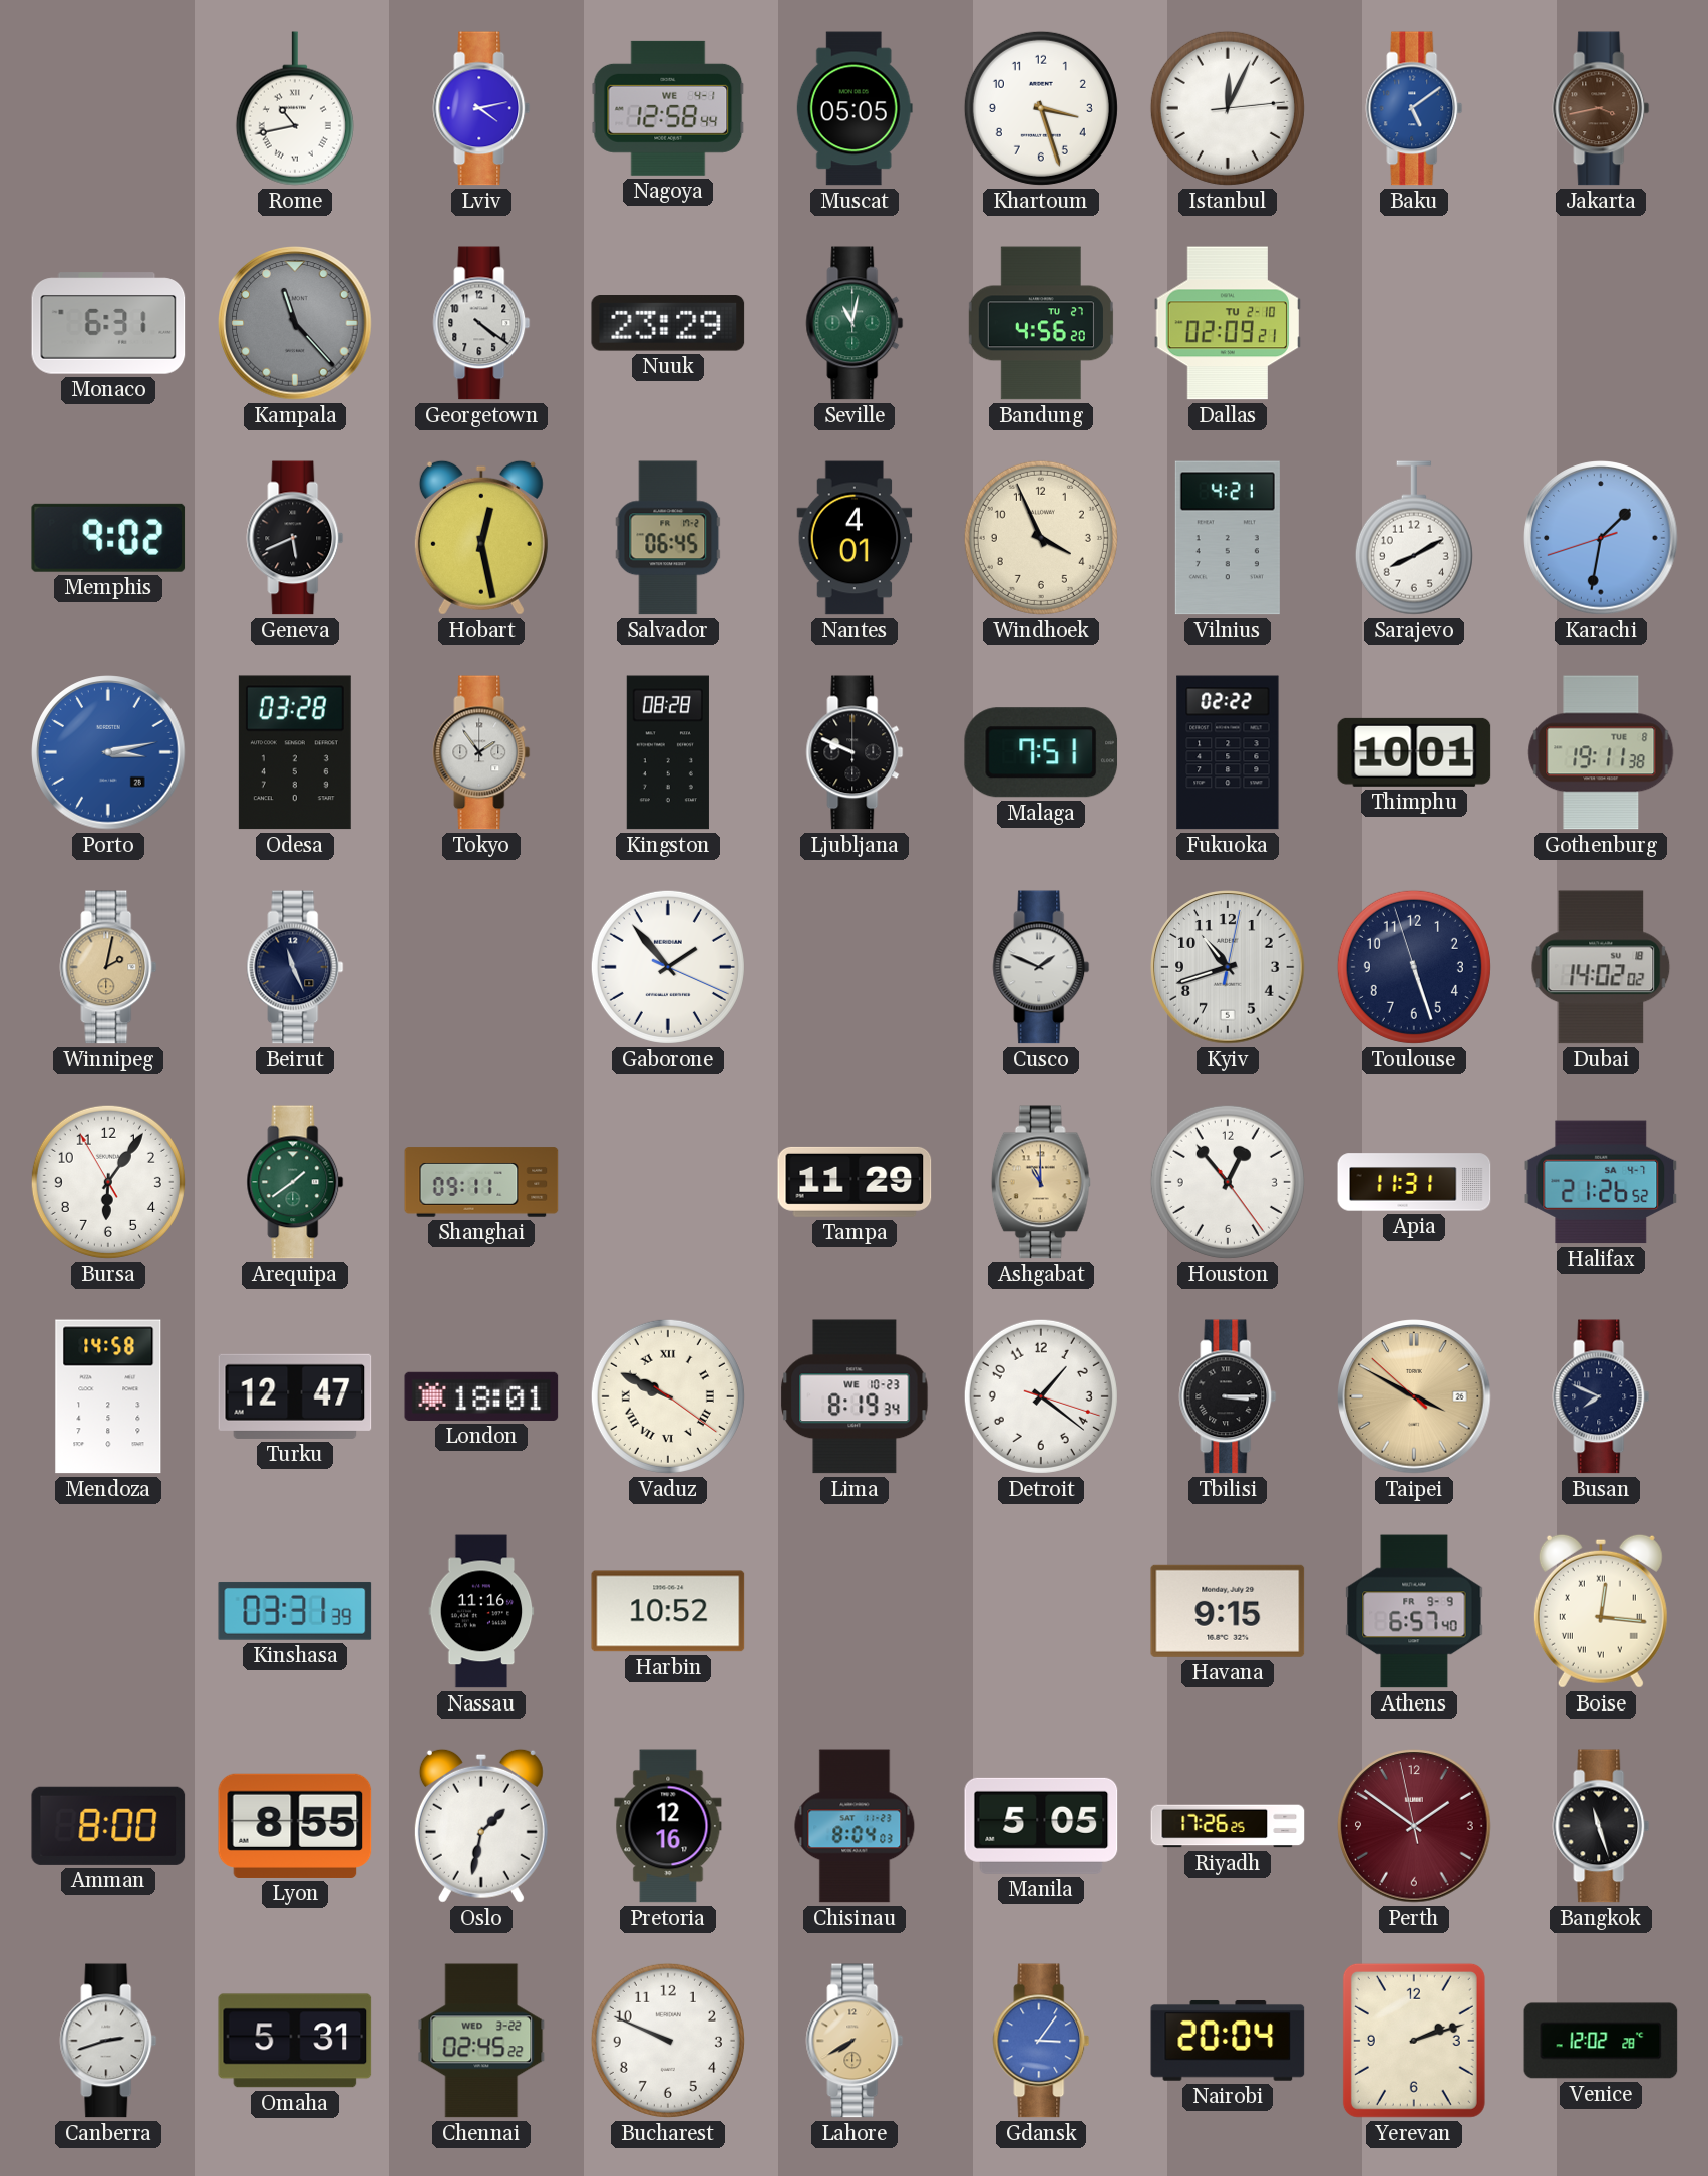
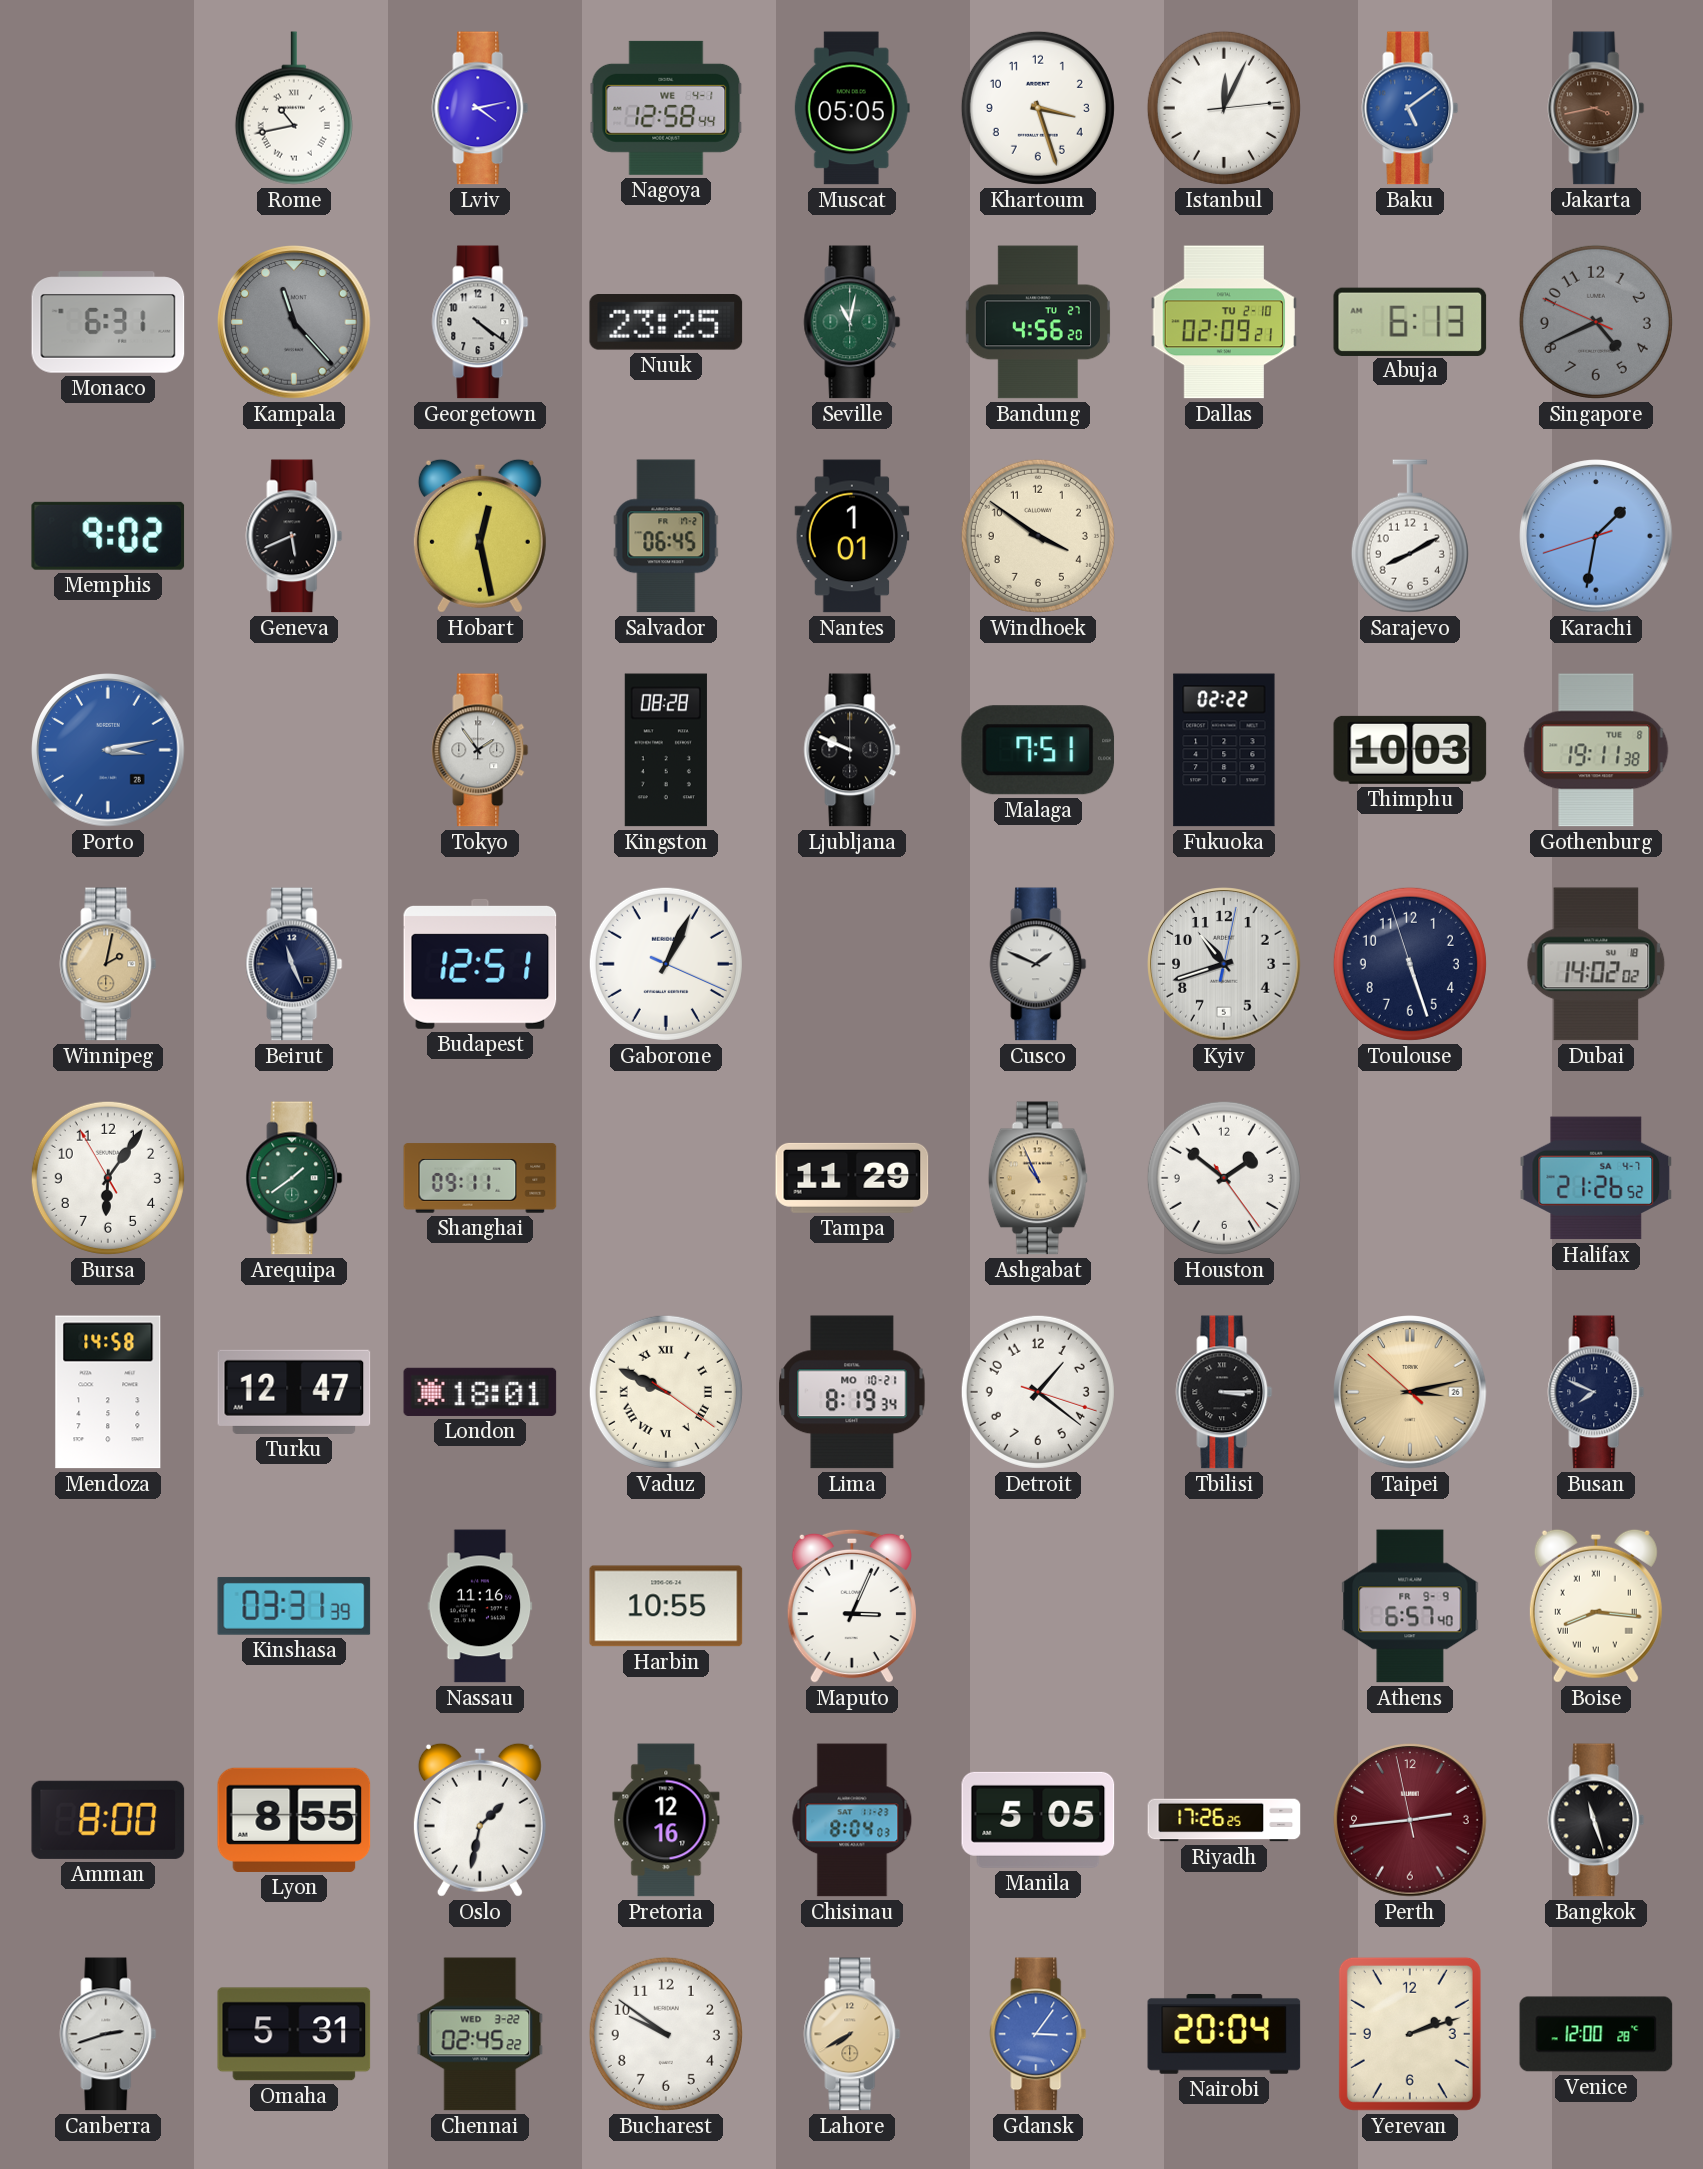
Nuuk: 23:29 -> 23:25
Abuja: none -> 6:13
Singapore: none -> 4:40
Nantes: 4:01 -> 1:01
Windhoek: 3:56 -> 3:51
Vilnius: 4:21 -> none
Odesa: 03:28 -> none
Thimphu: 10:01 -> 10:03
Budapest: none -> 12:51
Gaborone: 1:53 -> 1:04
Ashgabat: 11:00 -> 10:56
Houston: 12:53 -> 1:51
Apia: 11:31 -> none
Lima date: WE 10-23 -> MO 10-21
Taipei: 3:49 -> 3:12
Harbin: 10:52 -> 10:55
Maputo: none -> 3:04
Havana: 9:15 -> none
Boise: 12:16 -> 8:16
Perth: 1:50 -> 2:43
Bucharest: 9:49 -> 9:51
Venice: 12:02 -> 12:00
